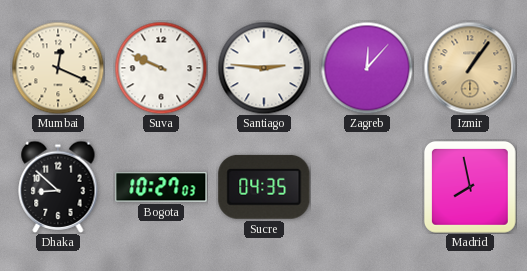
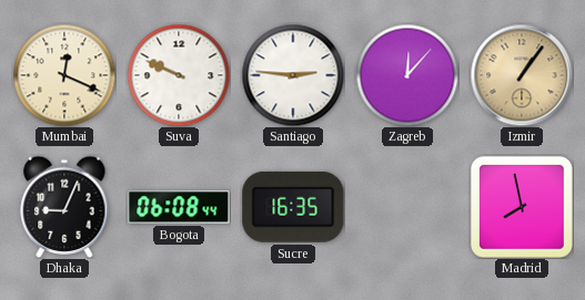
Dhaka: 8:52 -> 9:04
Bogota: 10:27 -> 06:08
Sucre: 04:35 -> 16:35
